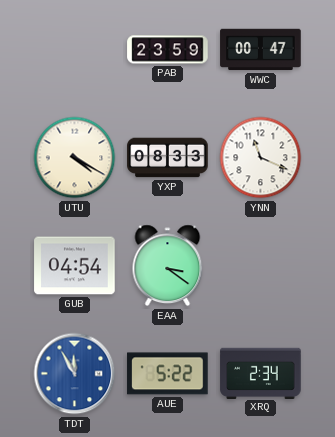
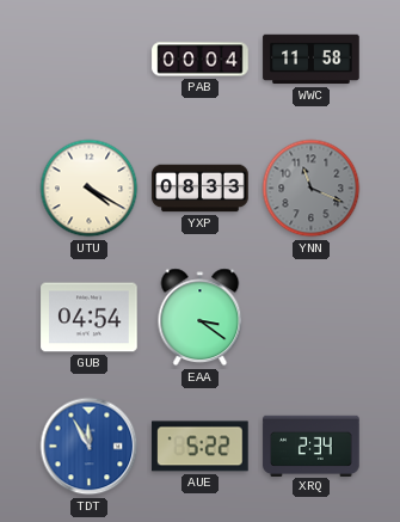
PAB: 23:59 -> 00:04
WWC: 00:47 -> 11:58
YNN dial: white -> grey
